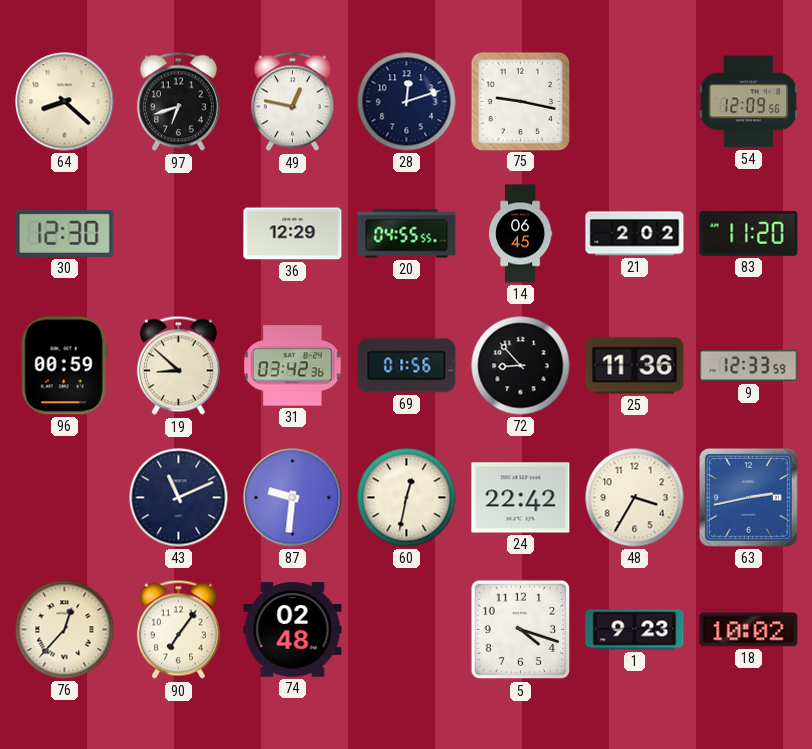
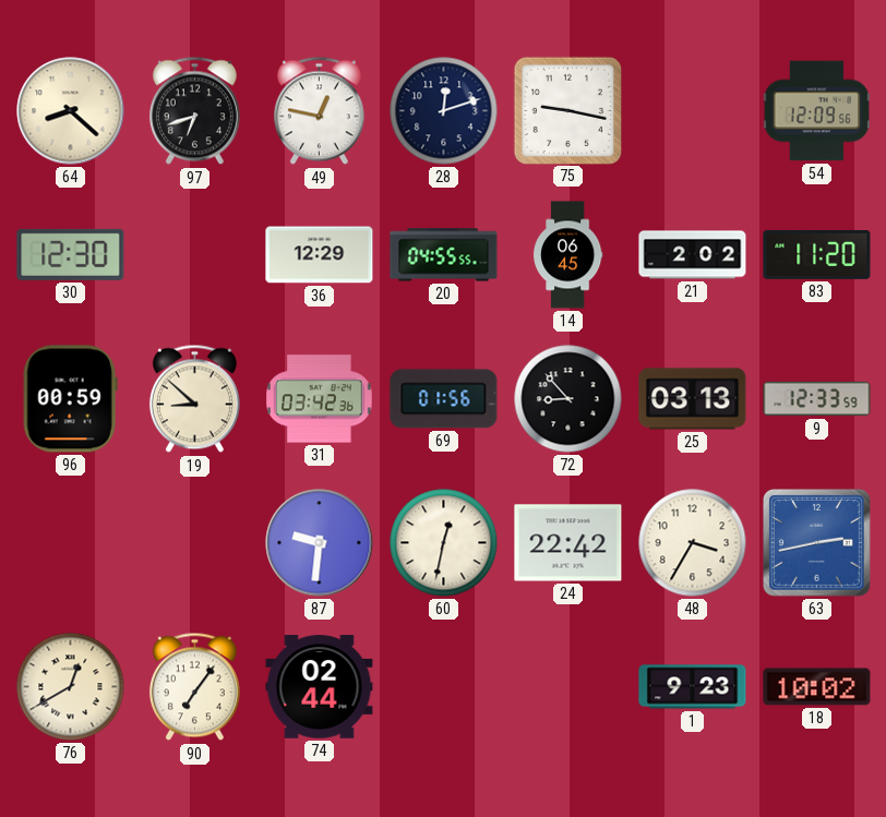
25: 11:36 -> 03:13
43: 11:11 -> none
76: 12:37 -> 12:40
74: 02:48 -> 02:44
5: 4:18 -> none
